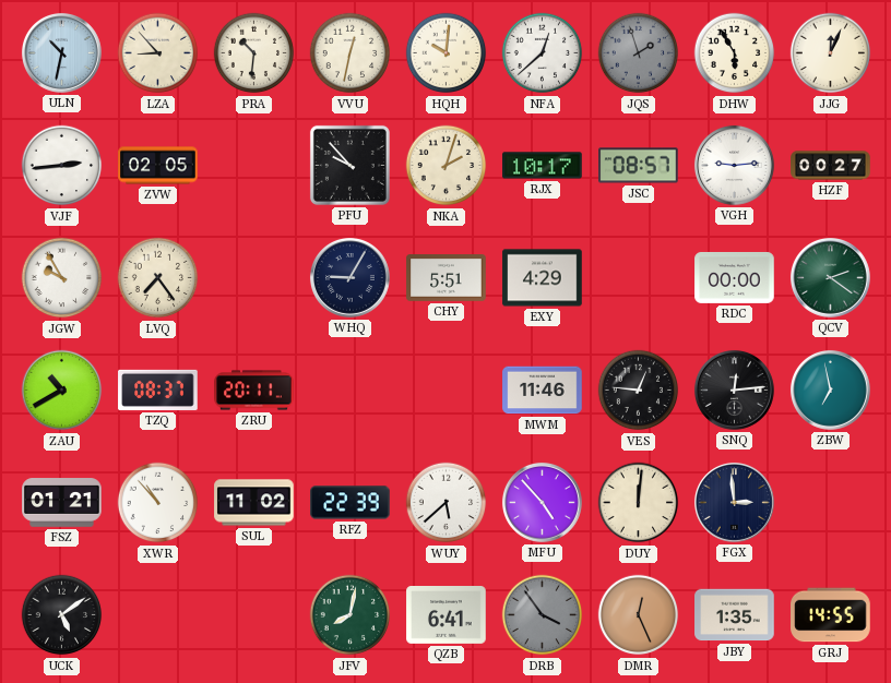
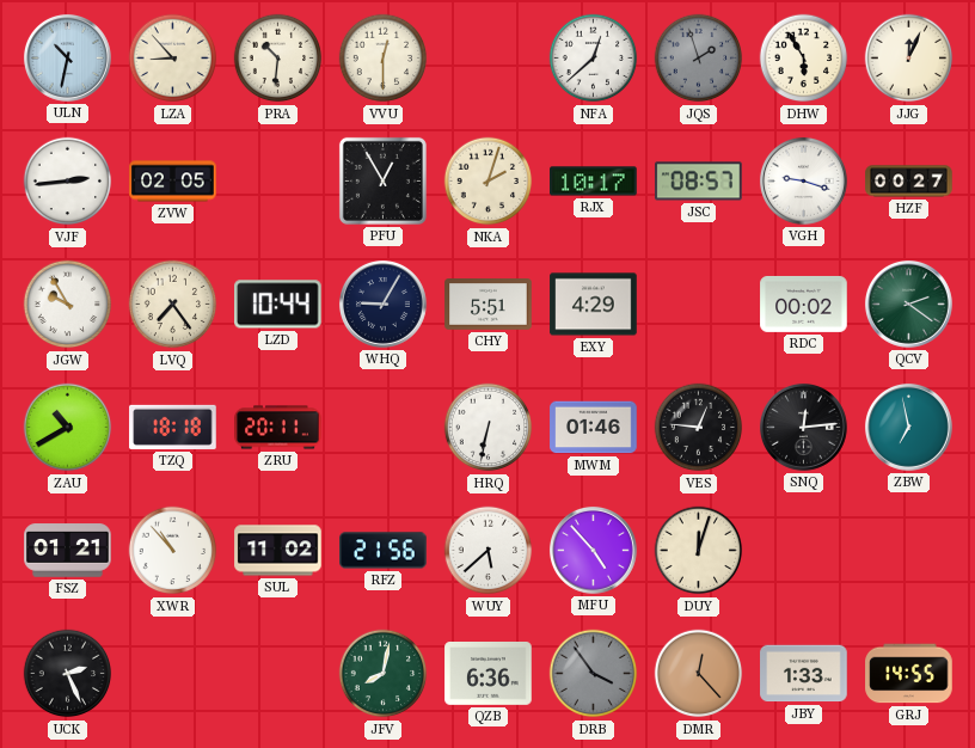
VVU: 12:32 -> 12:30
HQH: 10:01 -> none
PFU: 9:53 -> 12:55
VGH: 9:14 -> 9:18
LZD: none -> 10:44
RDC: 00:00 -> 00:02
TZQ: 08:37 -> 18:18
HRQ: none -> 6:32
MWM: 11:46 -> 01:46
RFZ: 22:39 -> 21:56
DUY: 12:01 -> 12:03
FGX: 2:59 -> none
UCK: 5:09 -> 2:26
QZB: 6:41 -> 6:36
DMR: 12:26 -> 12:23
JBY: 1:35 -> 1:33
